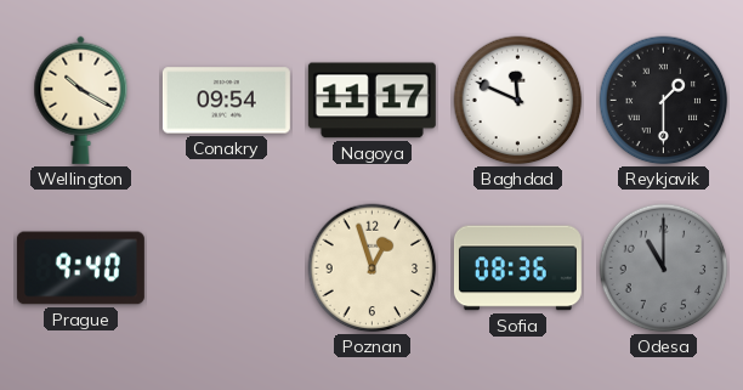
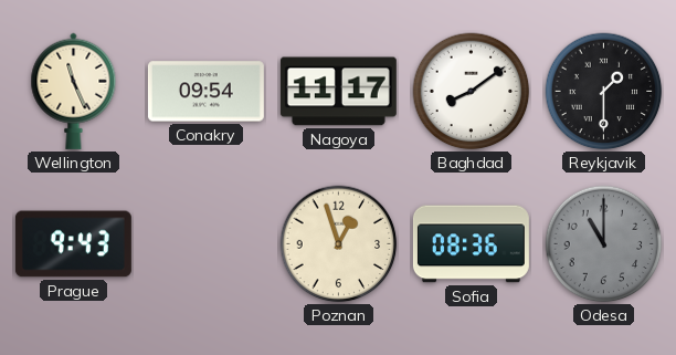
Wellington: 10:20 -> 11:26
Baghdad: 11:49 -> 8:09
Prague: 9:40 -> 9:43
